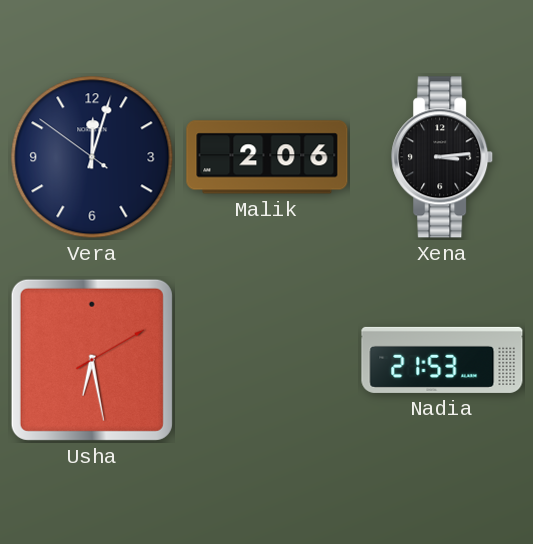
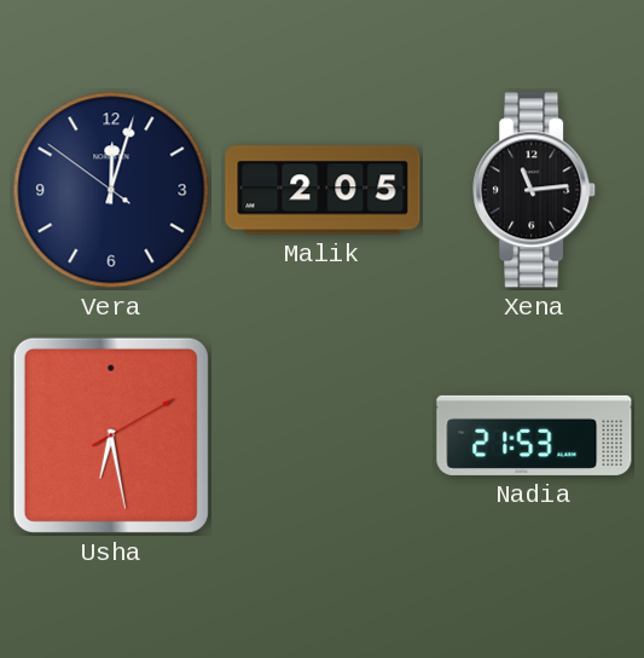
Malik: 2:06 -> 2:05
Xena: 3:14 -> 11:14
